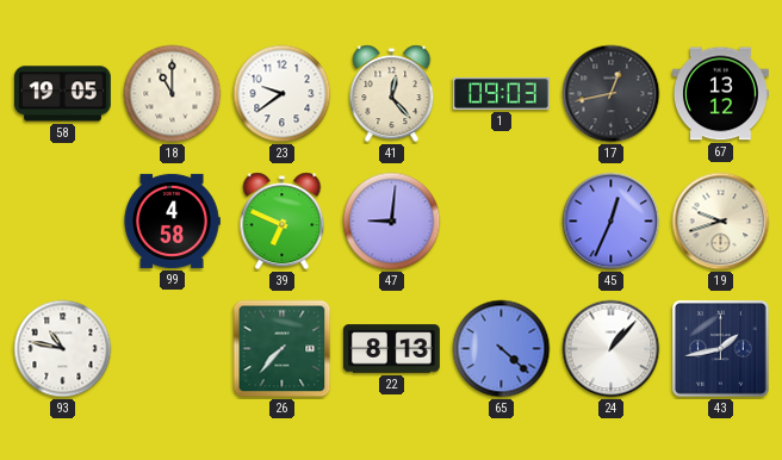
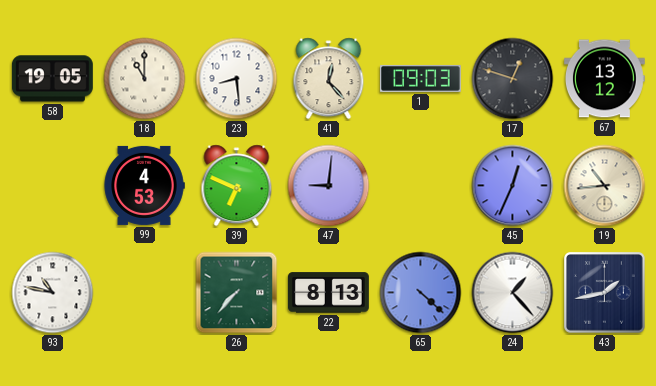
23: 9:39 -> 8:29
17: 12:43 -> 12:48
99: 4:58 -> 4:53
19: 9:42 -> 10:44
24: 1:07 -> 1:23
